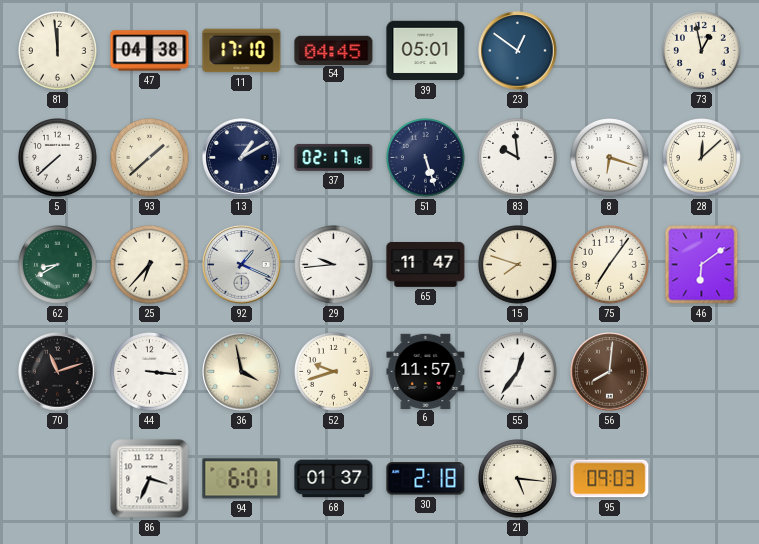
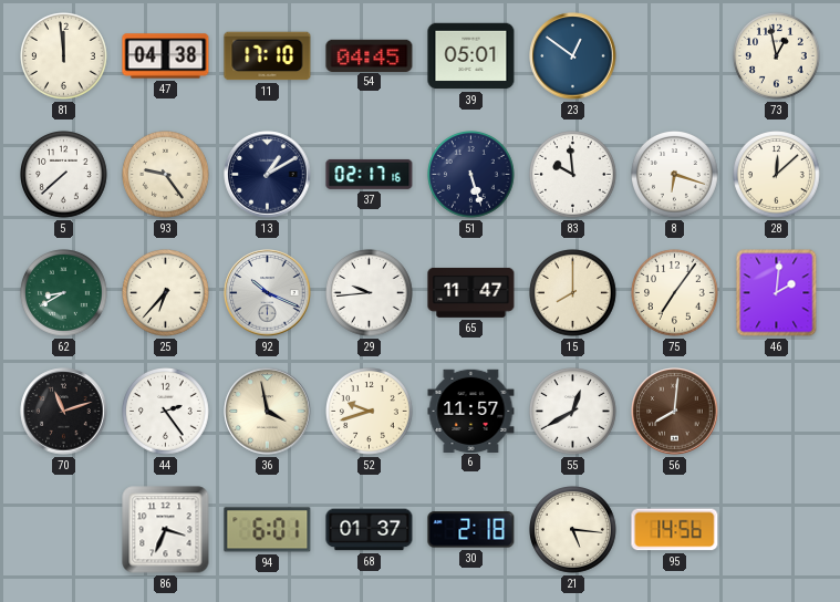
93: 1:38 -> 9:24
92: 1:19 -> 10:19
15: 7:48 -> 8:00
46: 6:09 -> 2:01
44: 3:16 -> 2:24
55: 12:36 -> 12:40
95: 09:03 -> 14:56
